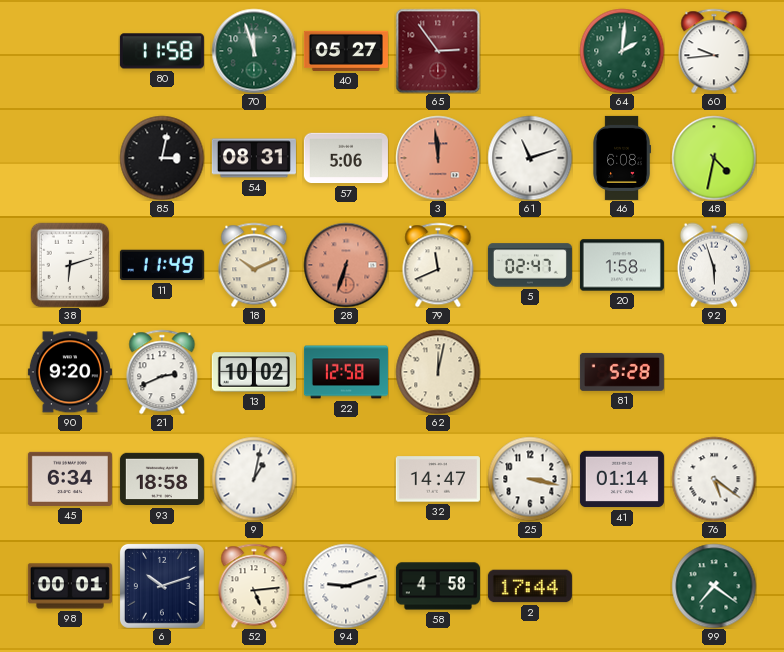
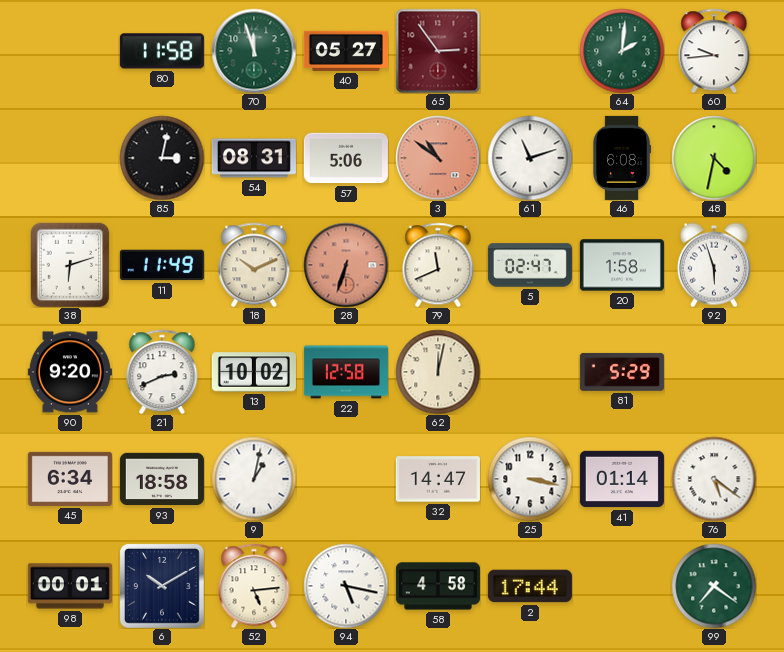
3: 11:59 -> 10:51
81: 5:28 -> 5:29
6: 10:12 -> 10:10
94: 9:12 -> 5:17
